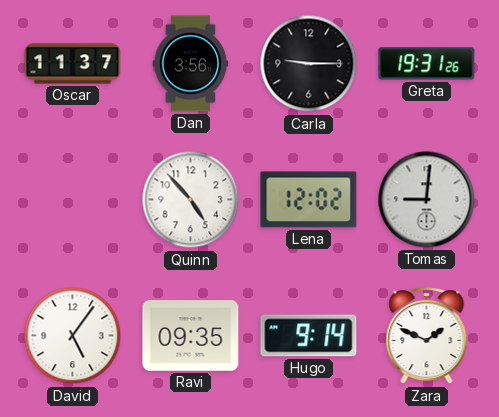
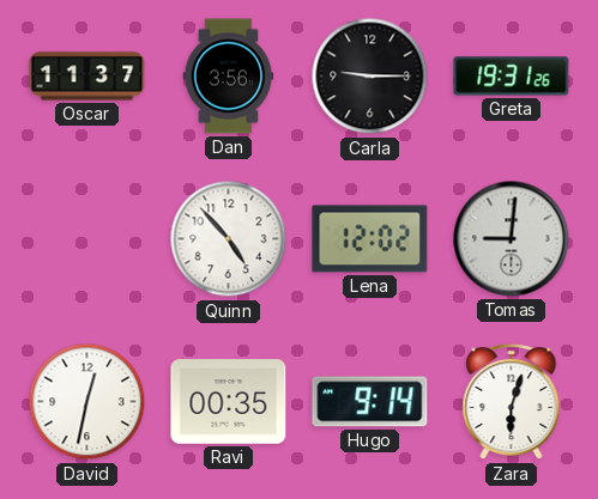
David: 5:06 -> 12:32
Ravi: 09:35 -> 00:35
Zara: 1:49 -> 6:03
